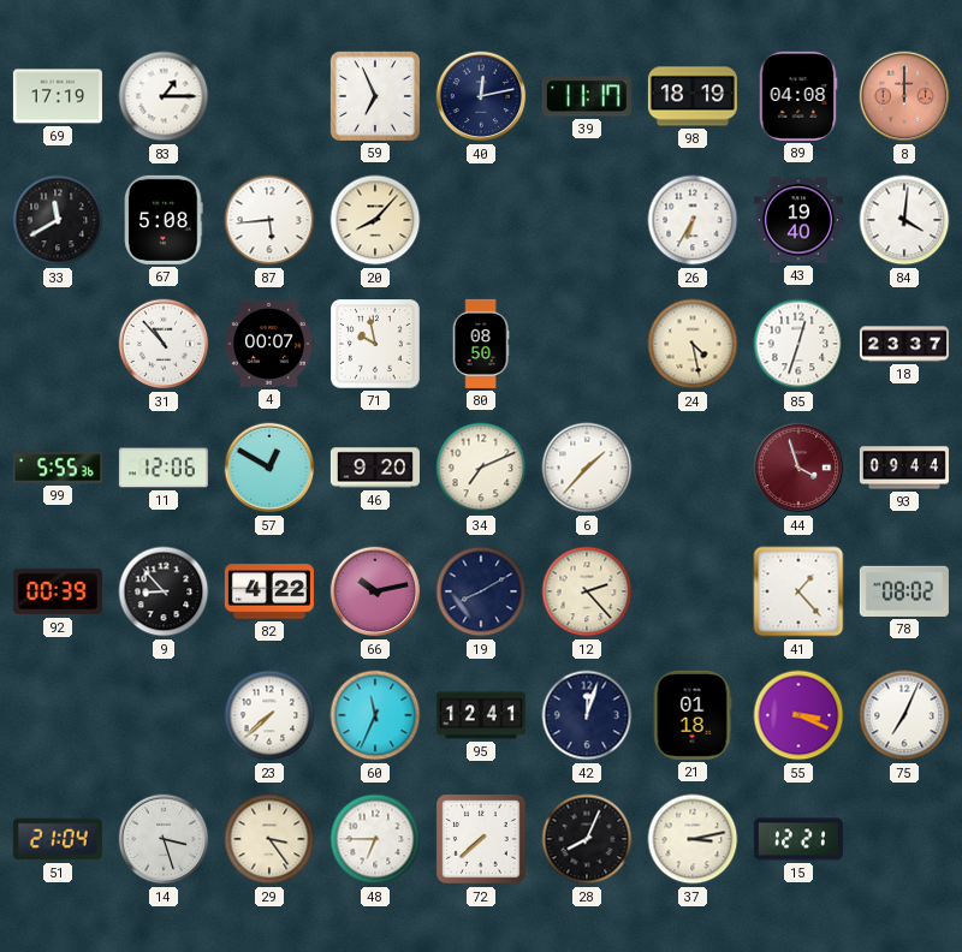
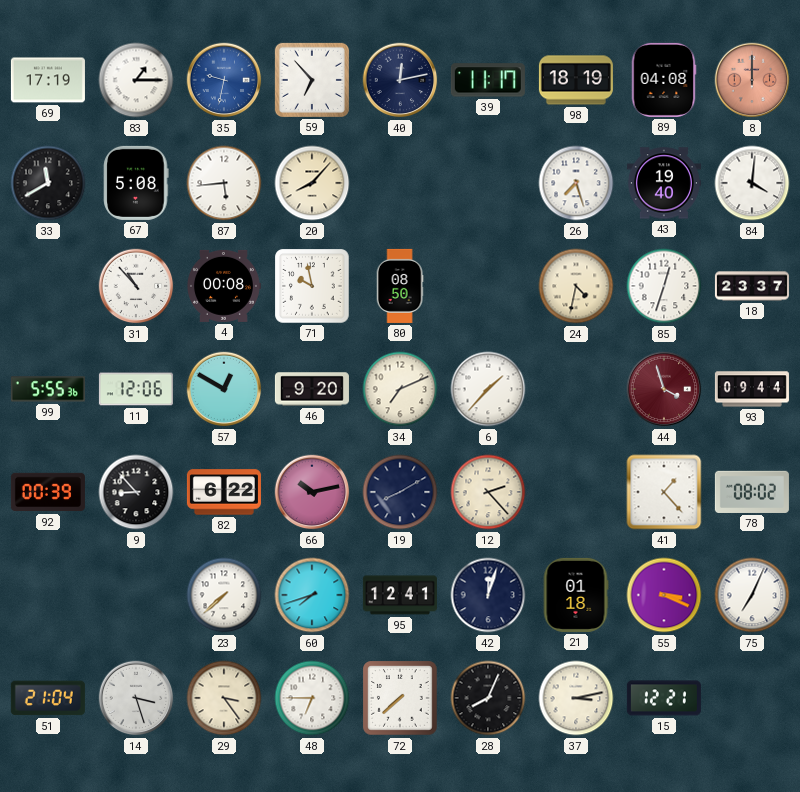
35: none -> 9:32
59: 6:56 -> 6:53
26: 6:35 -> 7:27
4: 00:07 -> 00:08
24: 4:28 -> 4:32
82: 4:22 -> 6:22
60: 11:34 -> 7:42
